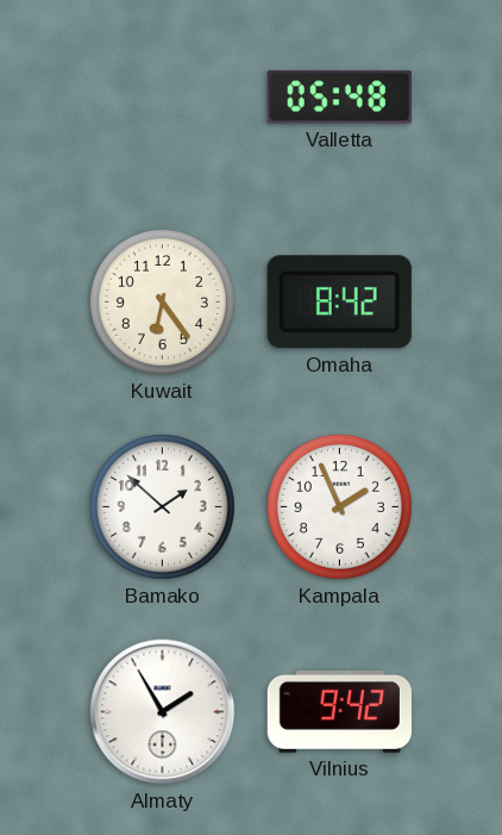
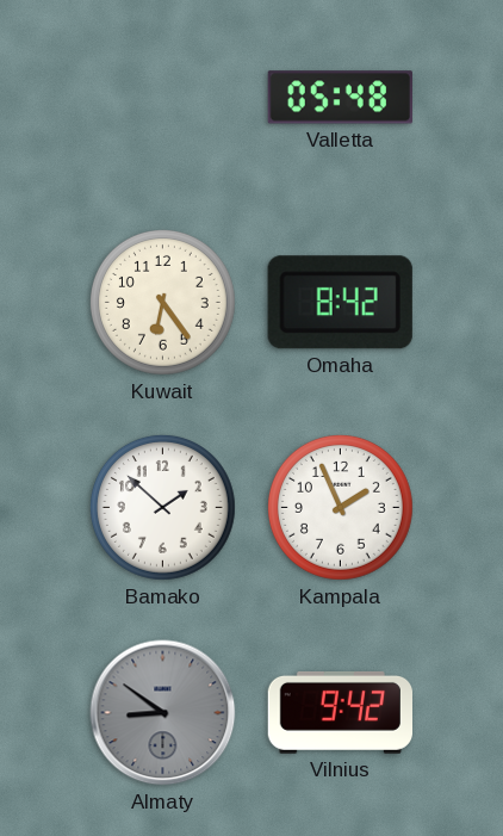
Almaty: 1:55 -> 8:51
Almaty dial: white -> grey
